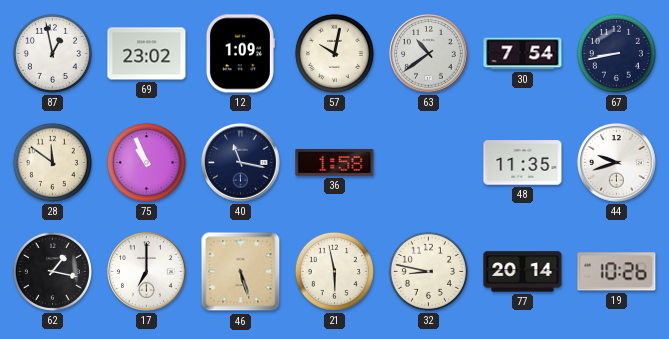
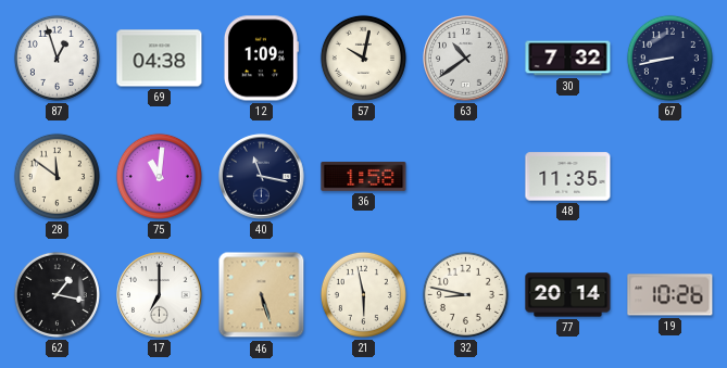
87: 12:58 -> 12:57
69: 23:02 -> 04:38
30: 7:54 -> 7:32
75: 10:56 -> 11:01
44: 9:42 -> none
